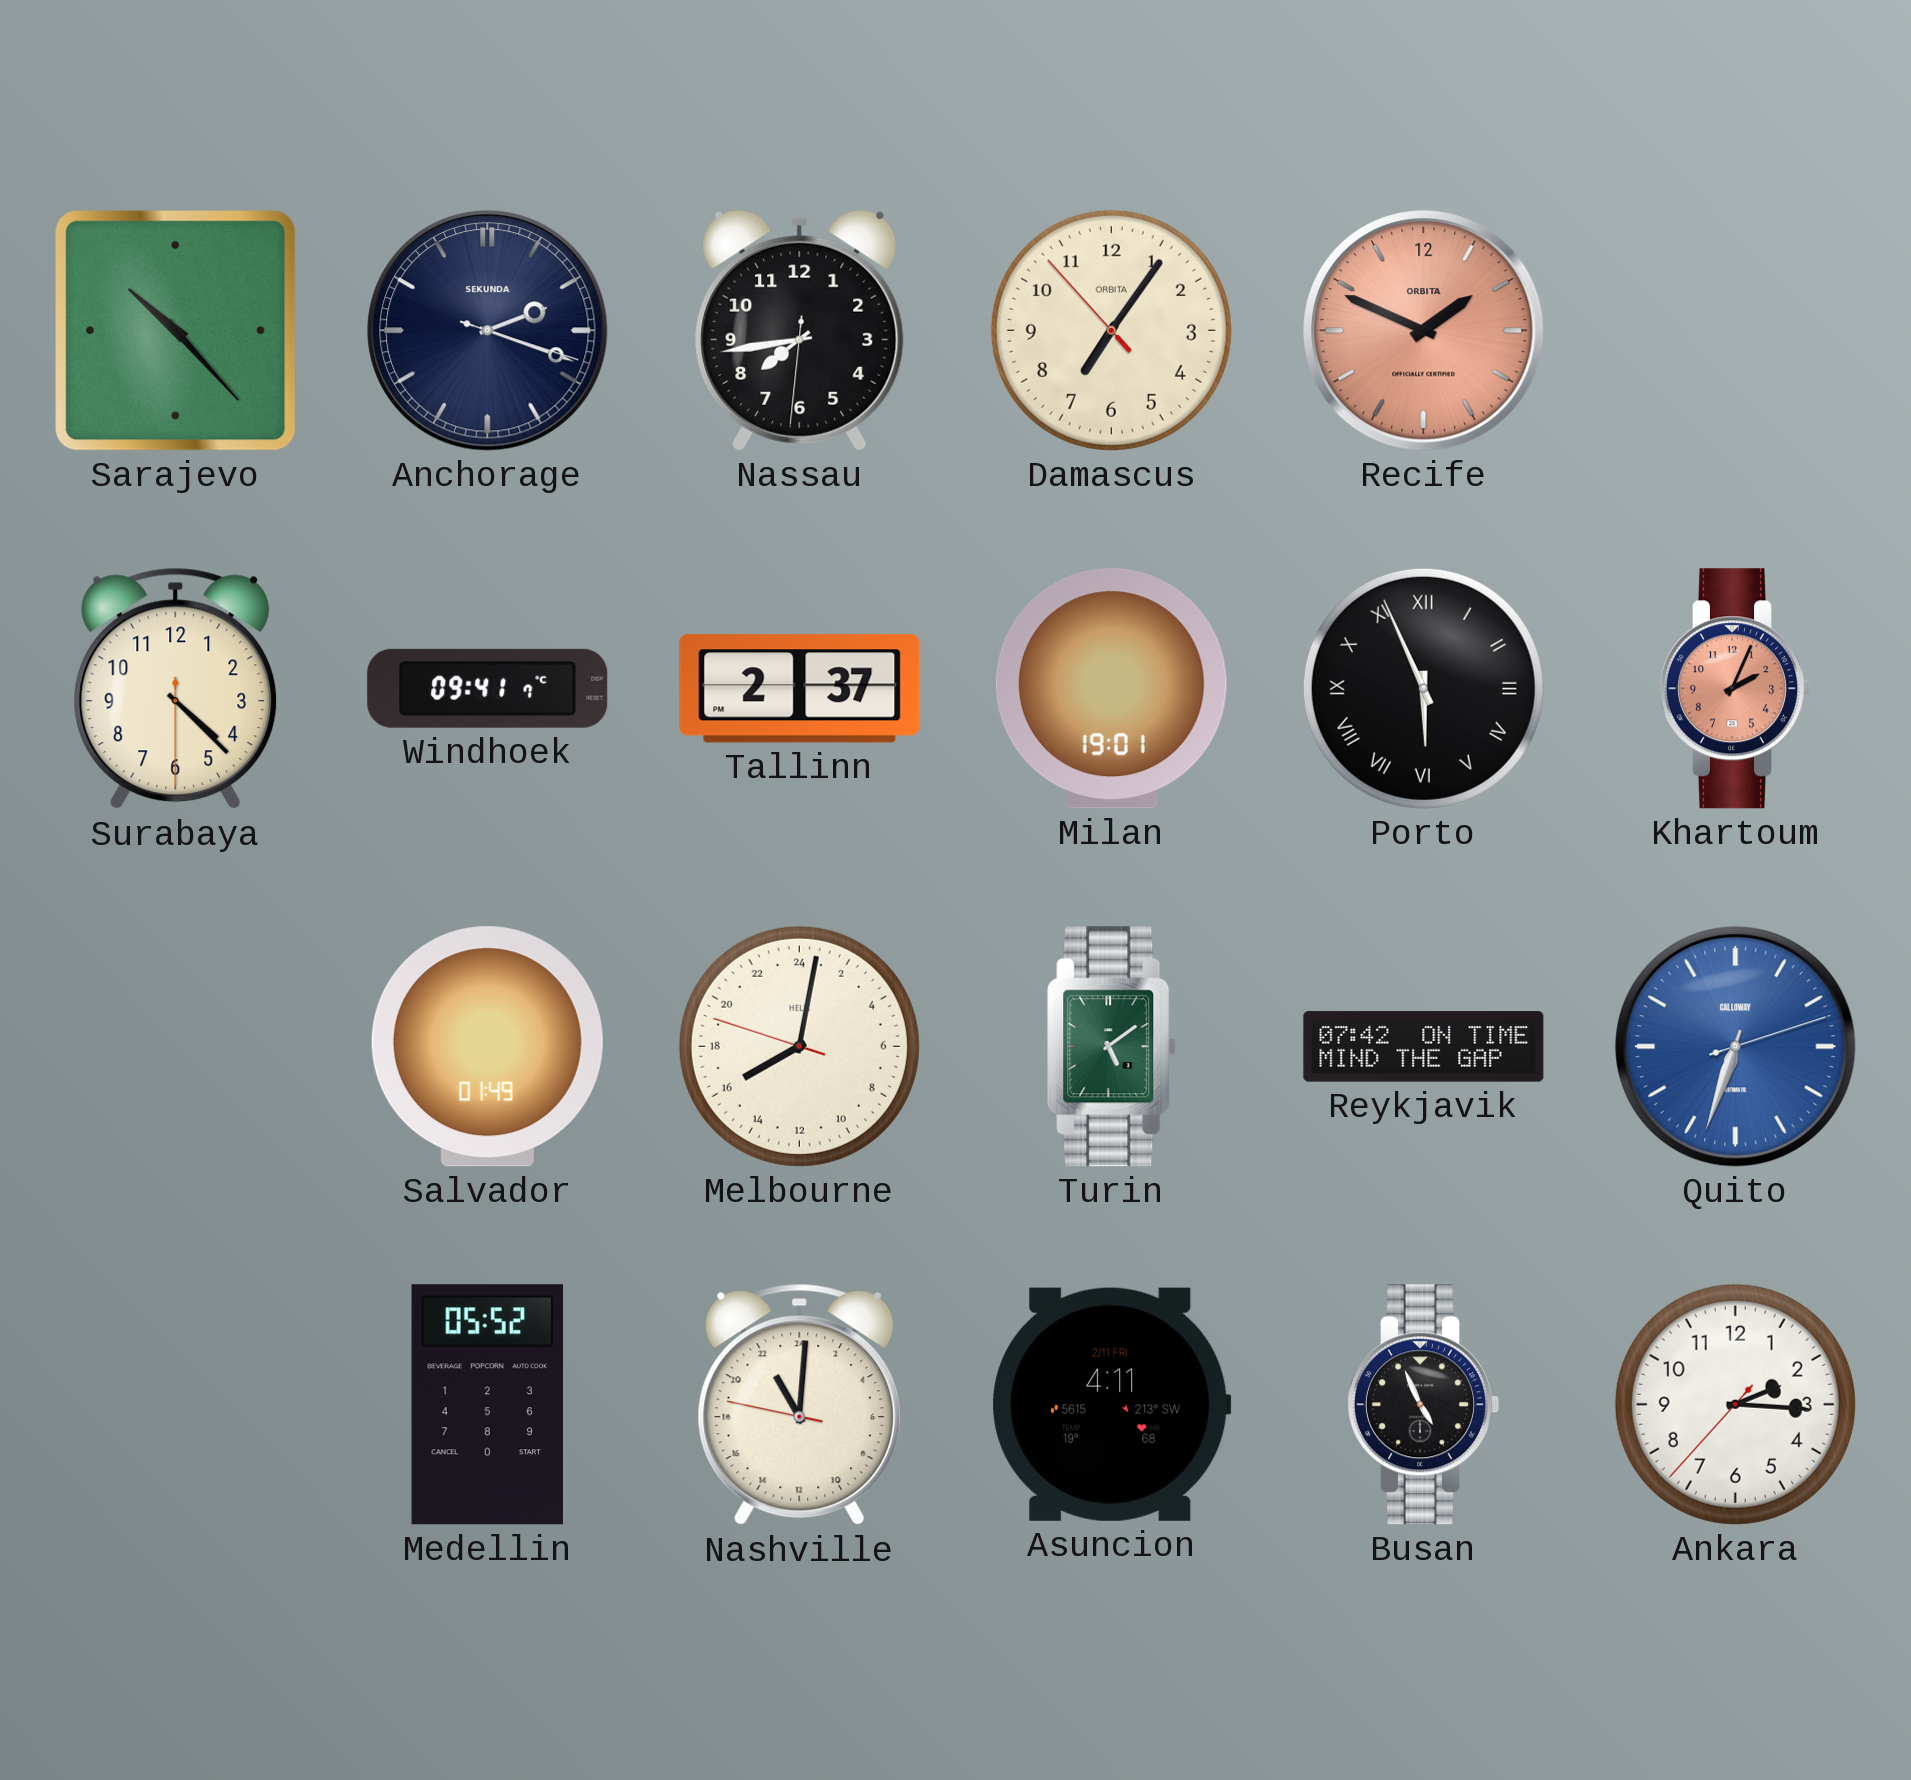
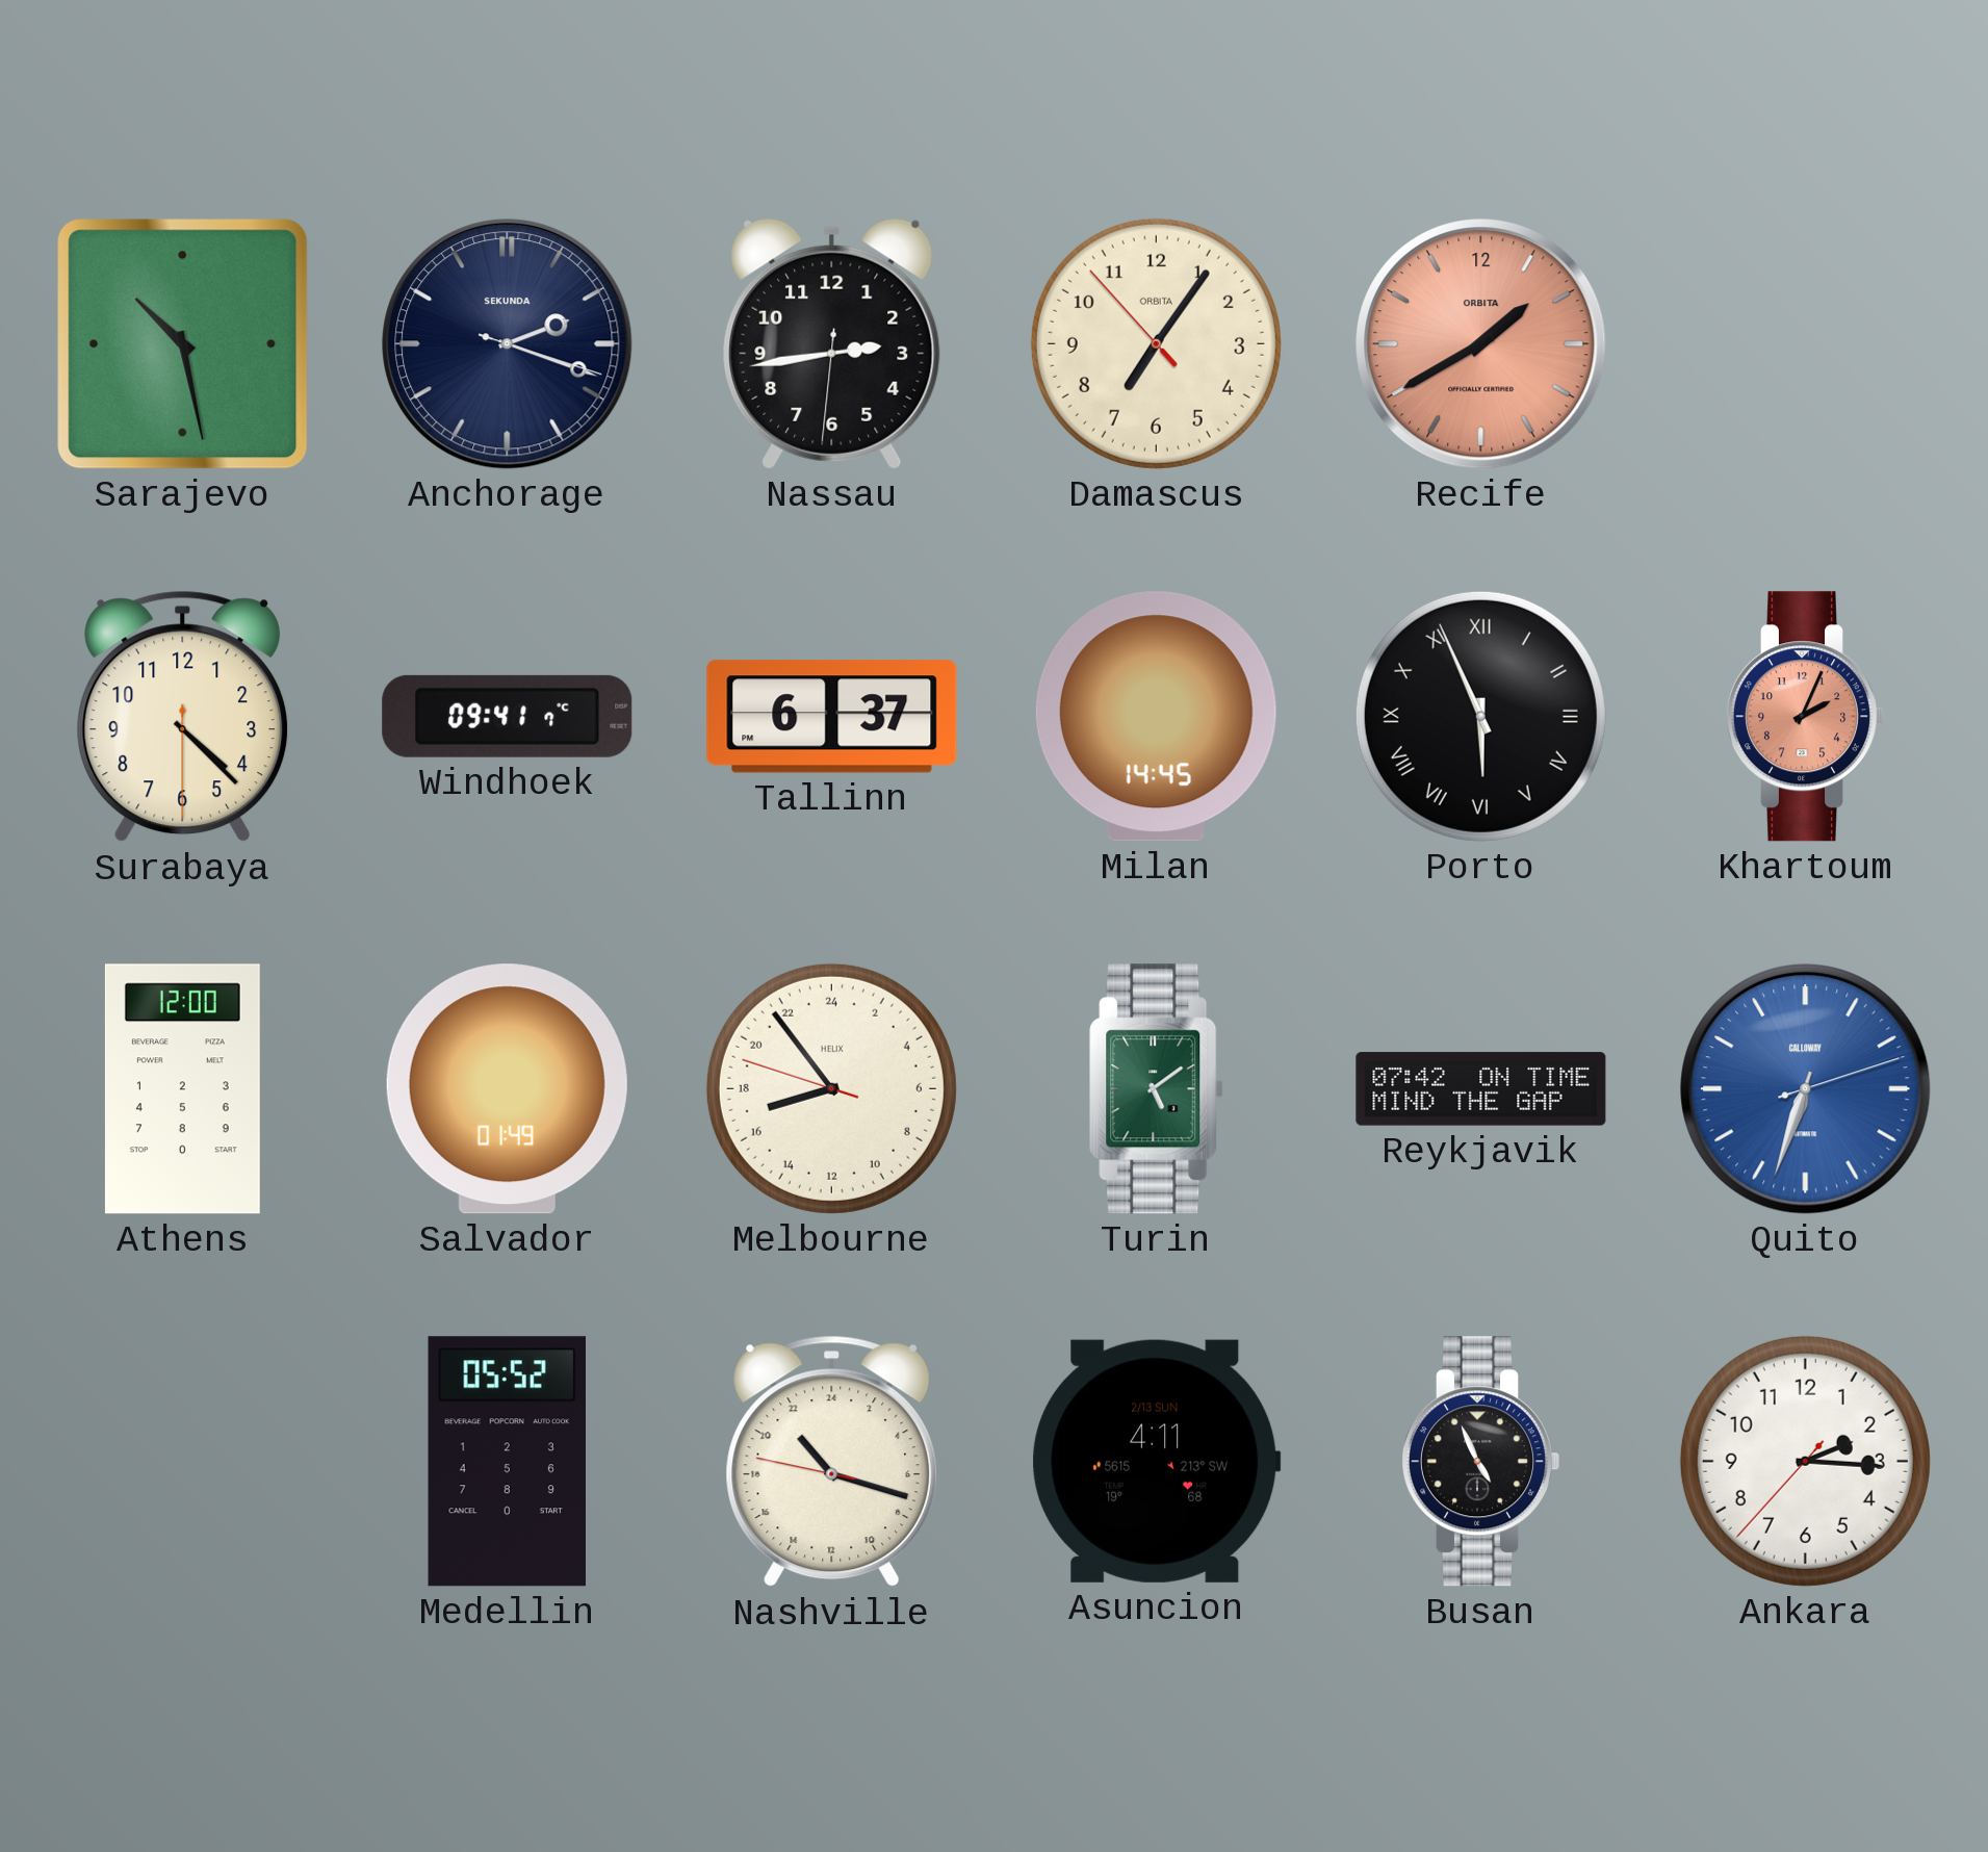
Sarajevo: 10:23 -> 10:28
Nassau: 7:43 -> 2:43
Recife: 1:49 -> 1:40
Tallinn: 2:37 -> 6:37
Milan: 19:01 -> 14:45
Athens: none -> 12:00
Melbourne: 16:01 -> 16:53
Nashville: 22:00 -> 21:17
Asuncion date: 2/11 FRI -> 2/13 SUN
